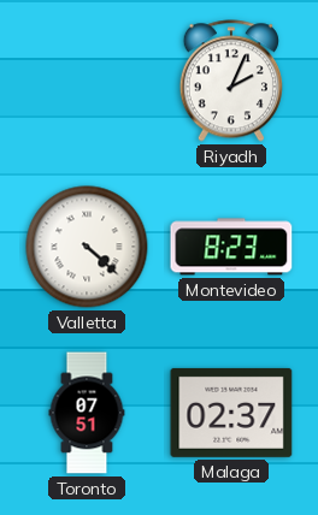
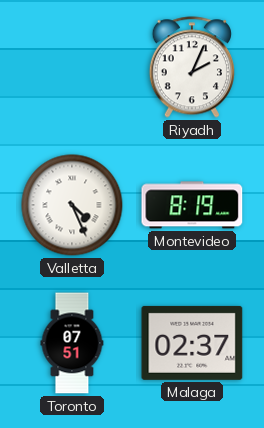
Valletta: 4:22 -> 4:26
Montevideo: 8:23 -> 8:19
